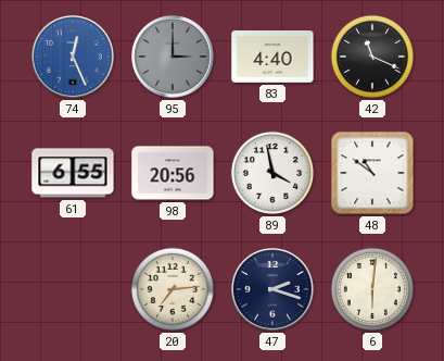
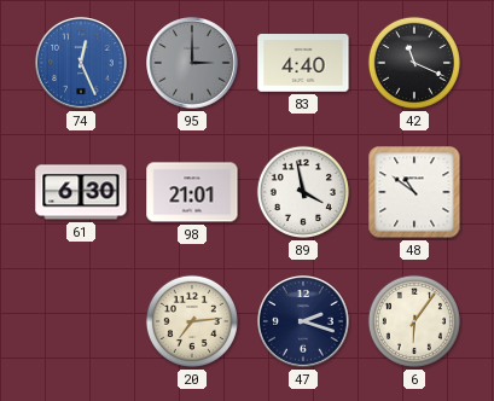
61: 6:55 -> 6:30
98: 20:56 -> 21:01
6: 6:01 -> 6:06
